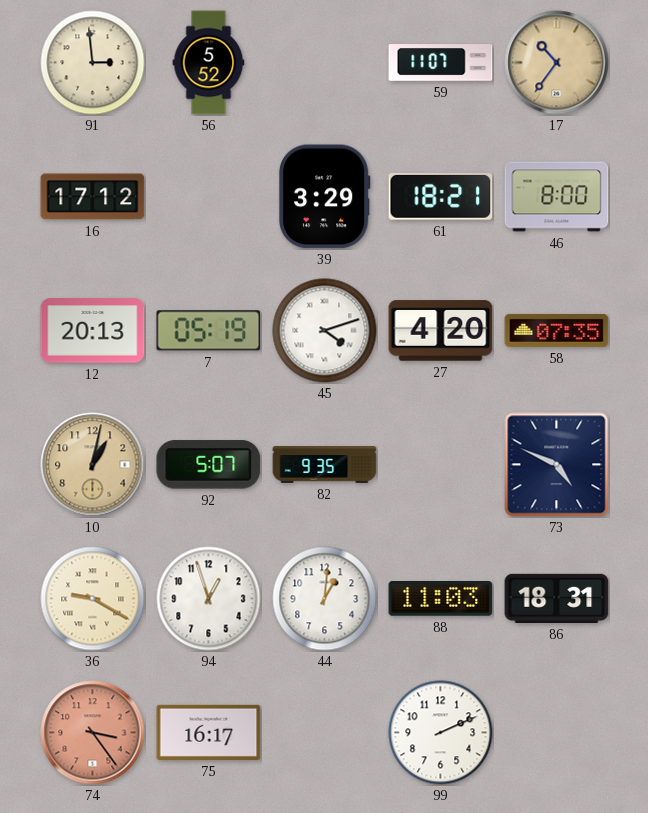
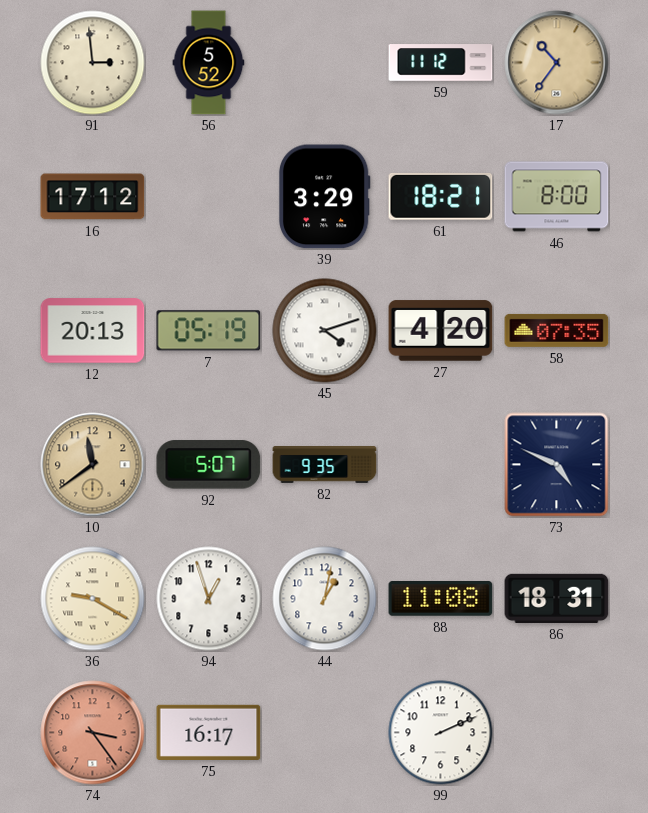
59: 11:07 -> 11:12
10: 1:02 -> 11:39
44: 1:01 -> 1:02
88: 11:03 -> 11:08
